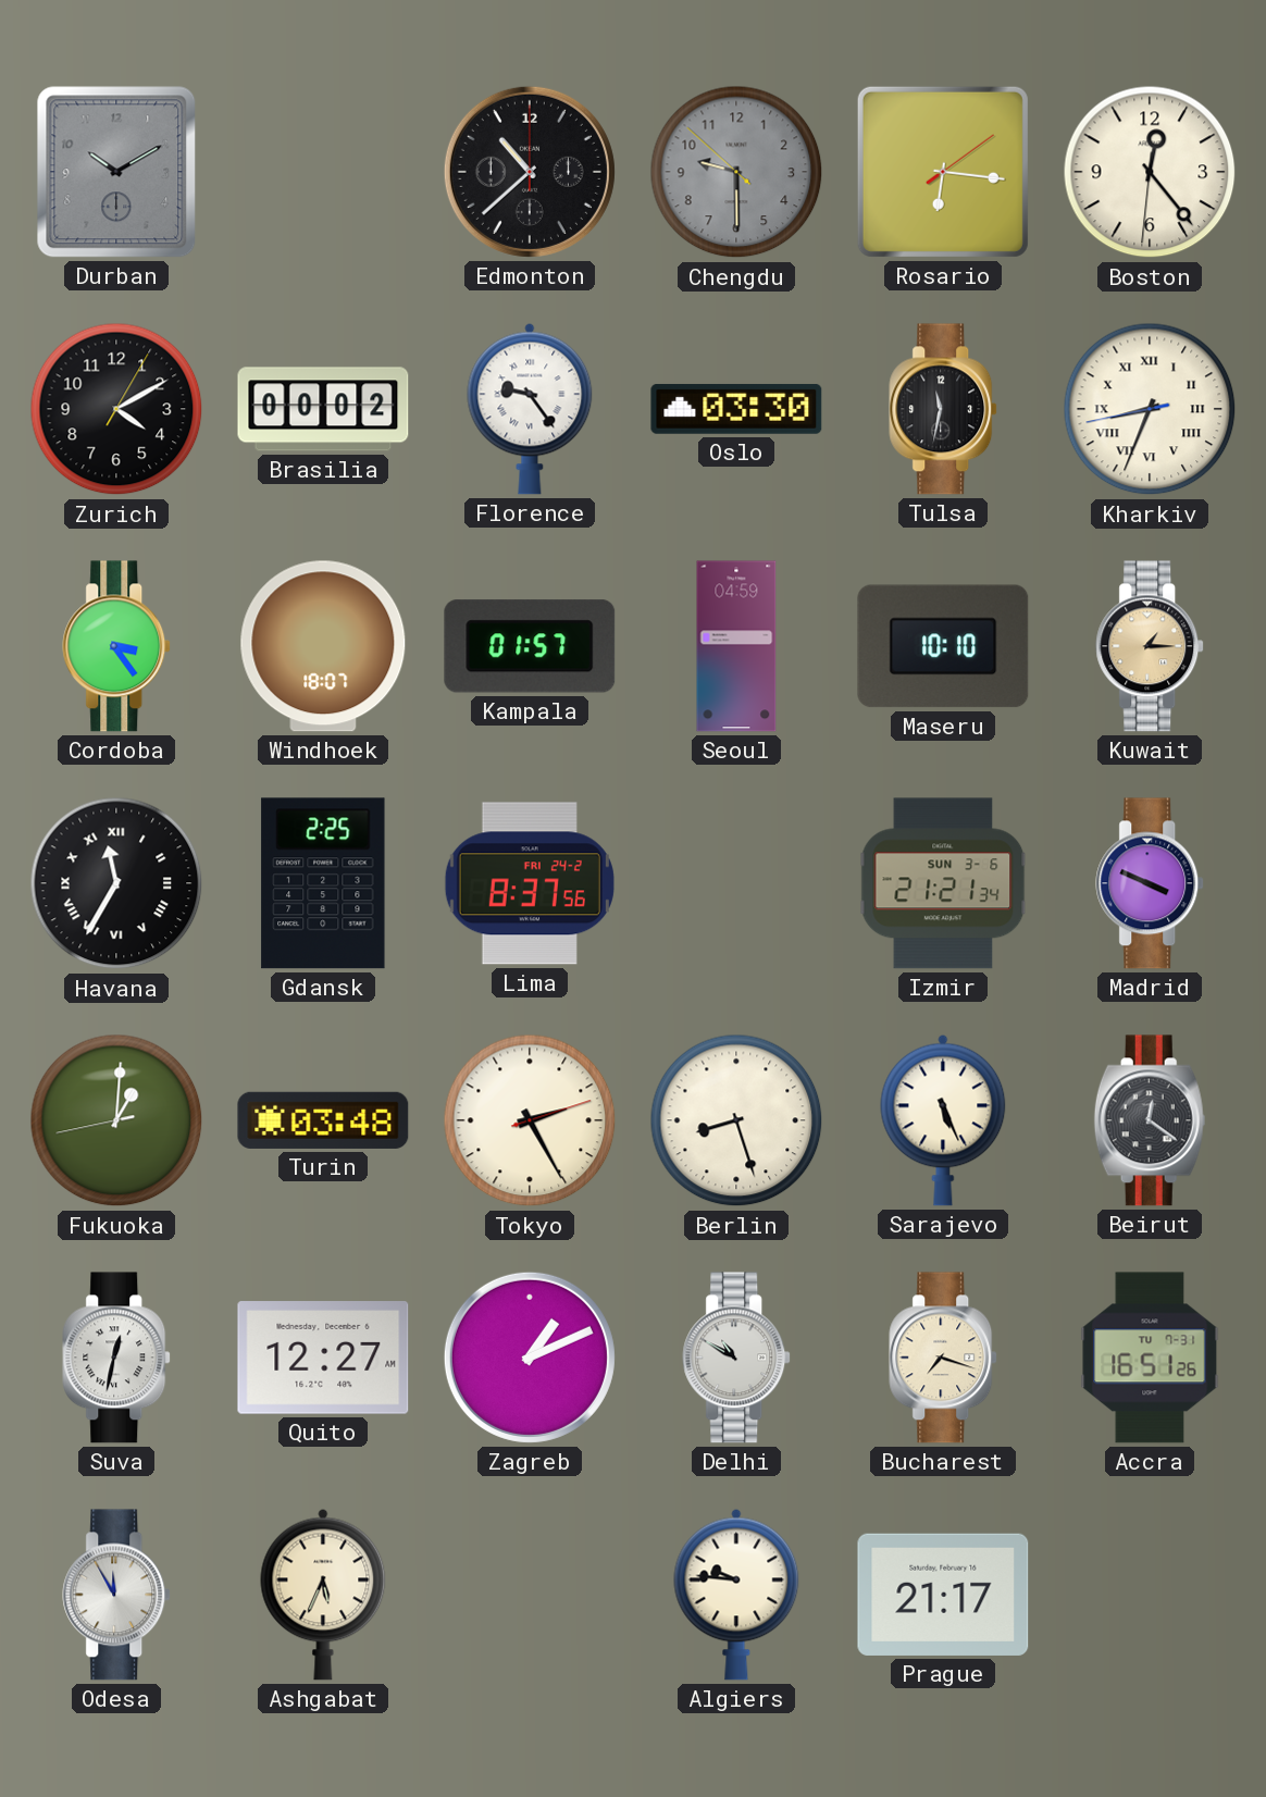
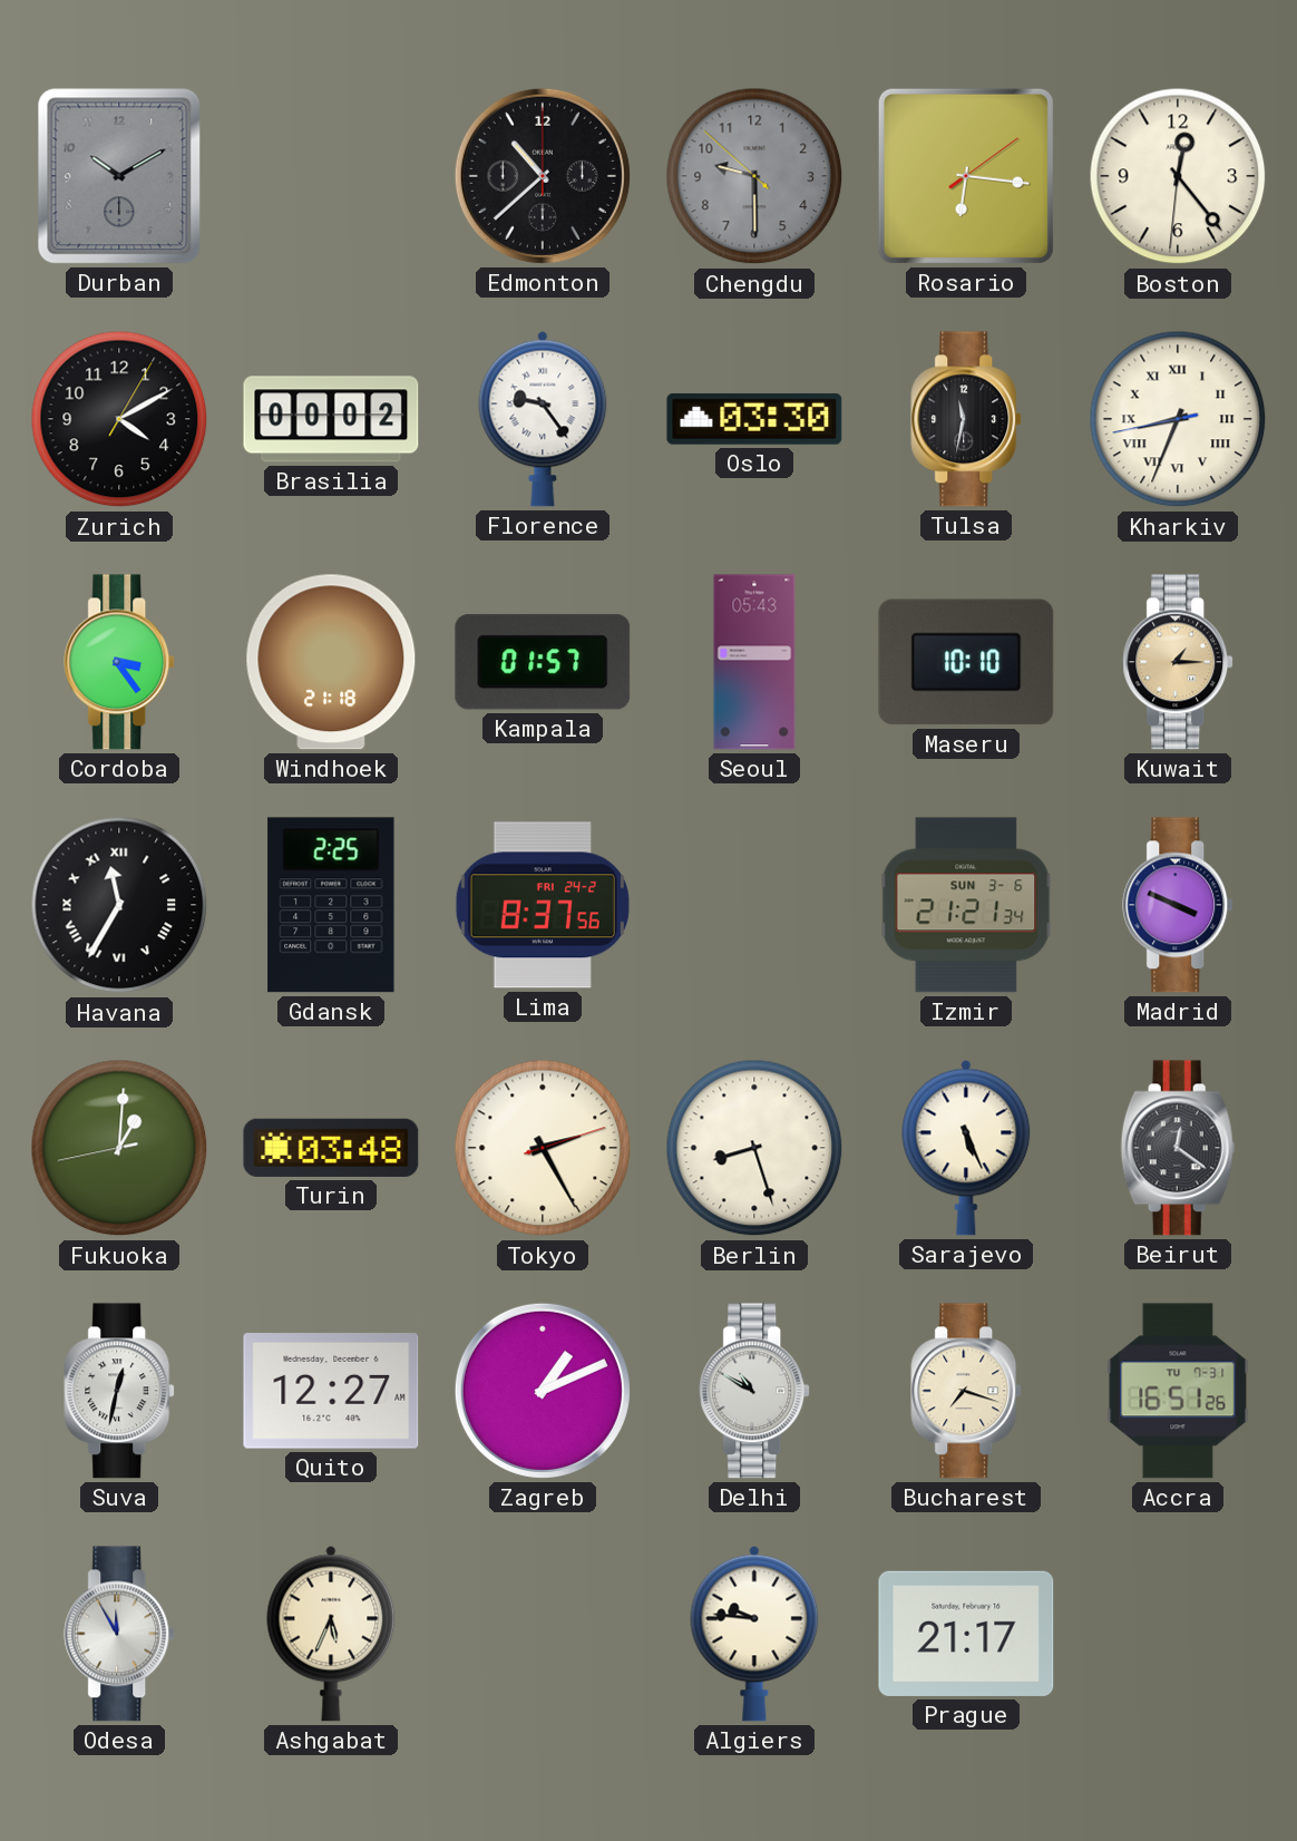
Windhoek: 18:07 -> 21:18
Seoul: 04:59 -> 05:43
